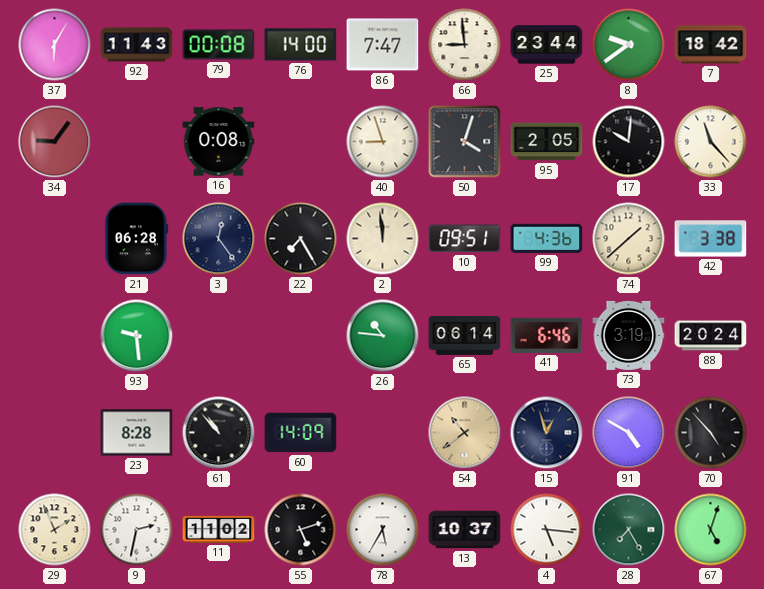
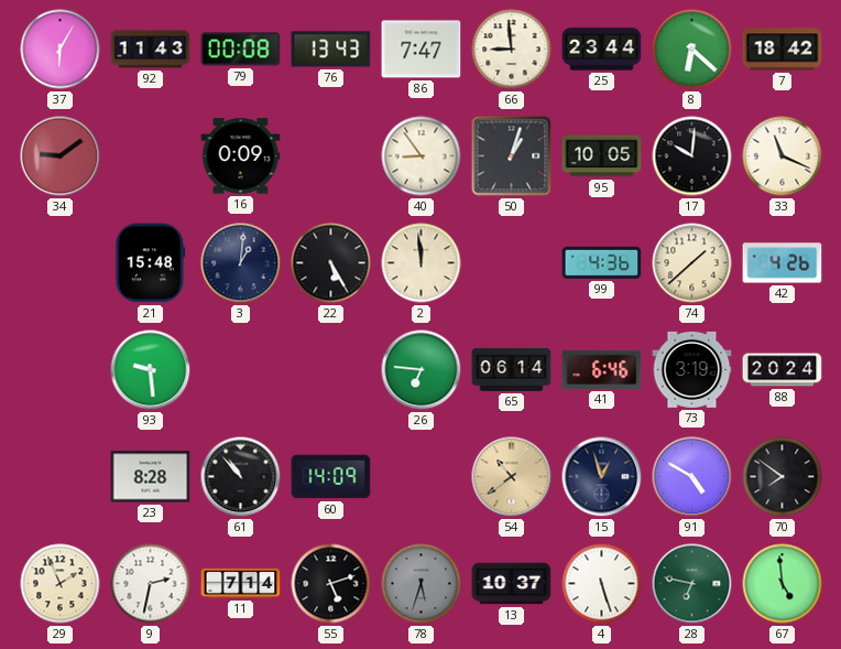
76: 14:00 -> 13:43
8: 9:39 -> 6:22
34: 9:06 -> 9:09
16: 0:08 -> 0:09
40: 8:57 -> 8:54
50: 4:03 -> 1:03
95: 2:05 -> 10:05
33: 11:23 -> 11:19
21: 06:28 -> 15:48
3: 12:24 -> 1:01
22: 7:25 -> 5:25
10: 09:51 -> none
42: 3:38 -> 4:26
26: 10:46 -> 6:46
70: 4:53 -> 7:51
11: 11:02 -> 7:14
78: 5:35 -> 5:33
78 dial: white -> grey
4: 5:16 -> 5:27
28: 7:25 -> 6:47
67: 5:03 -> 4:59
